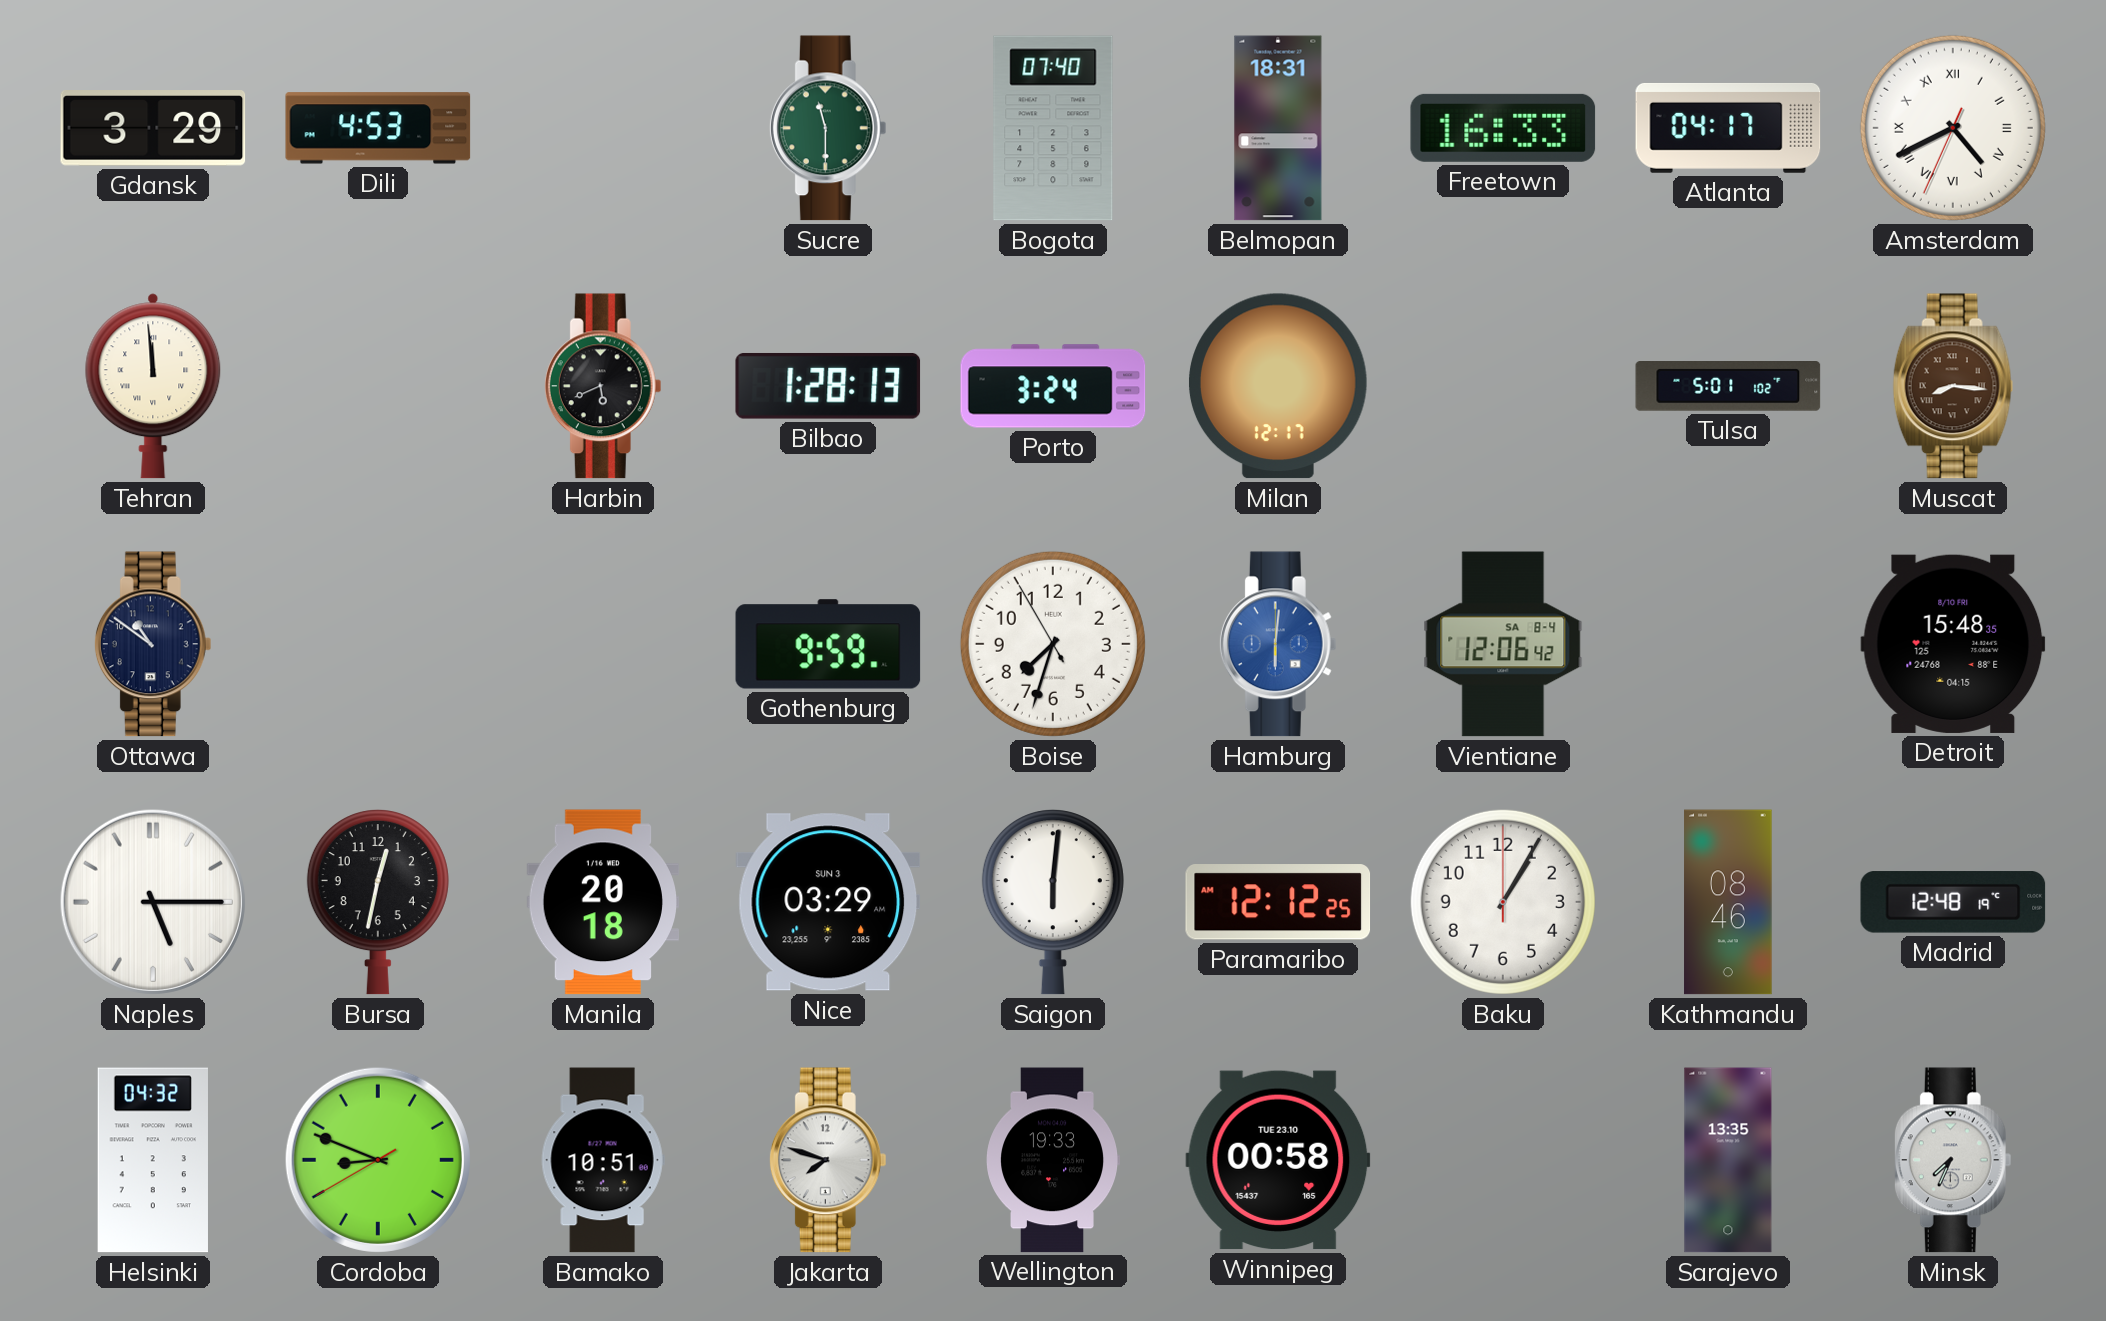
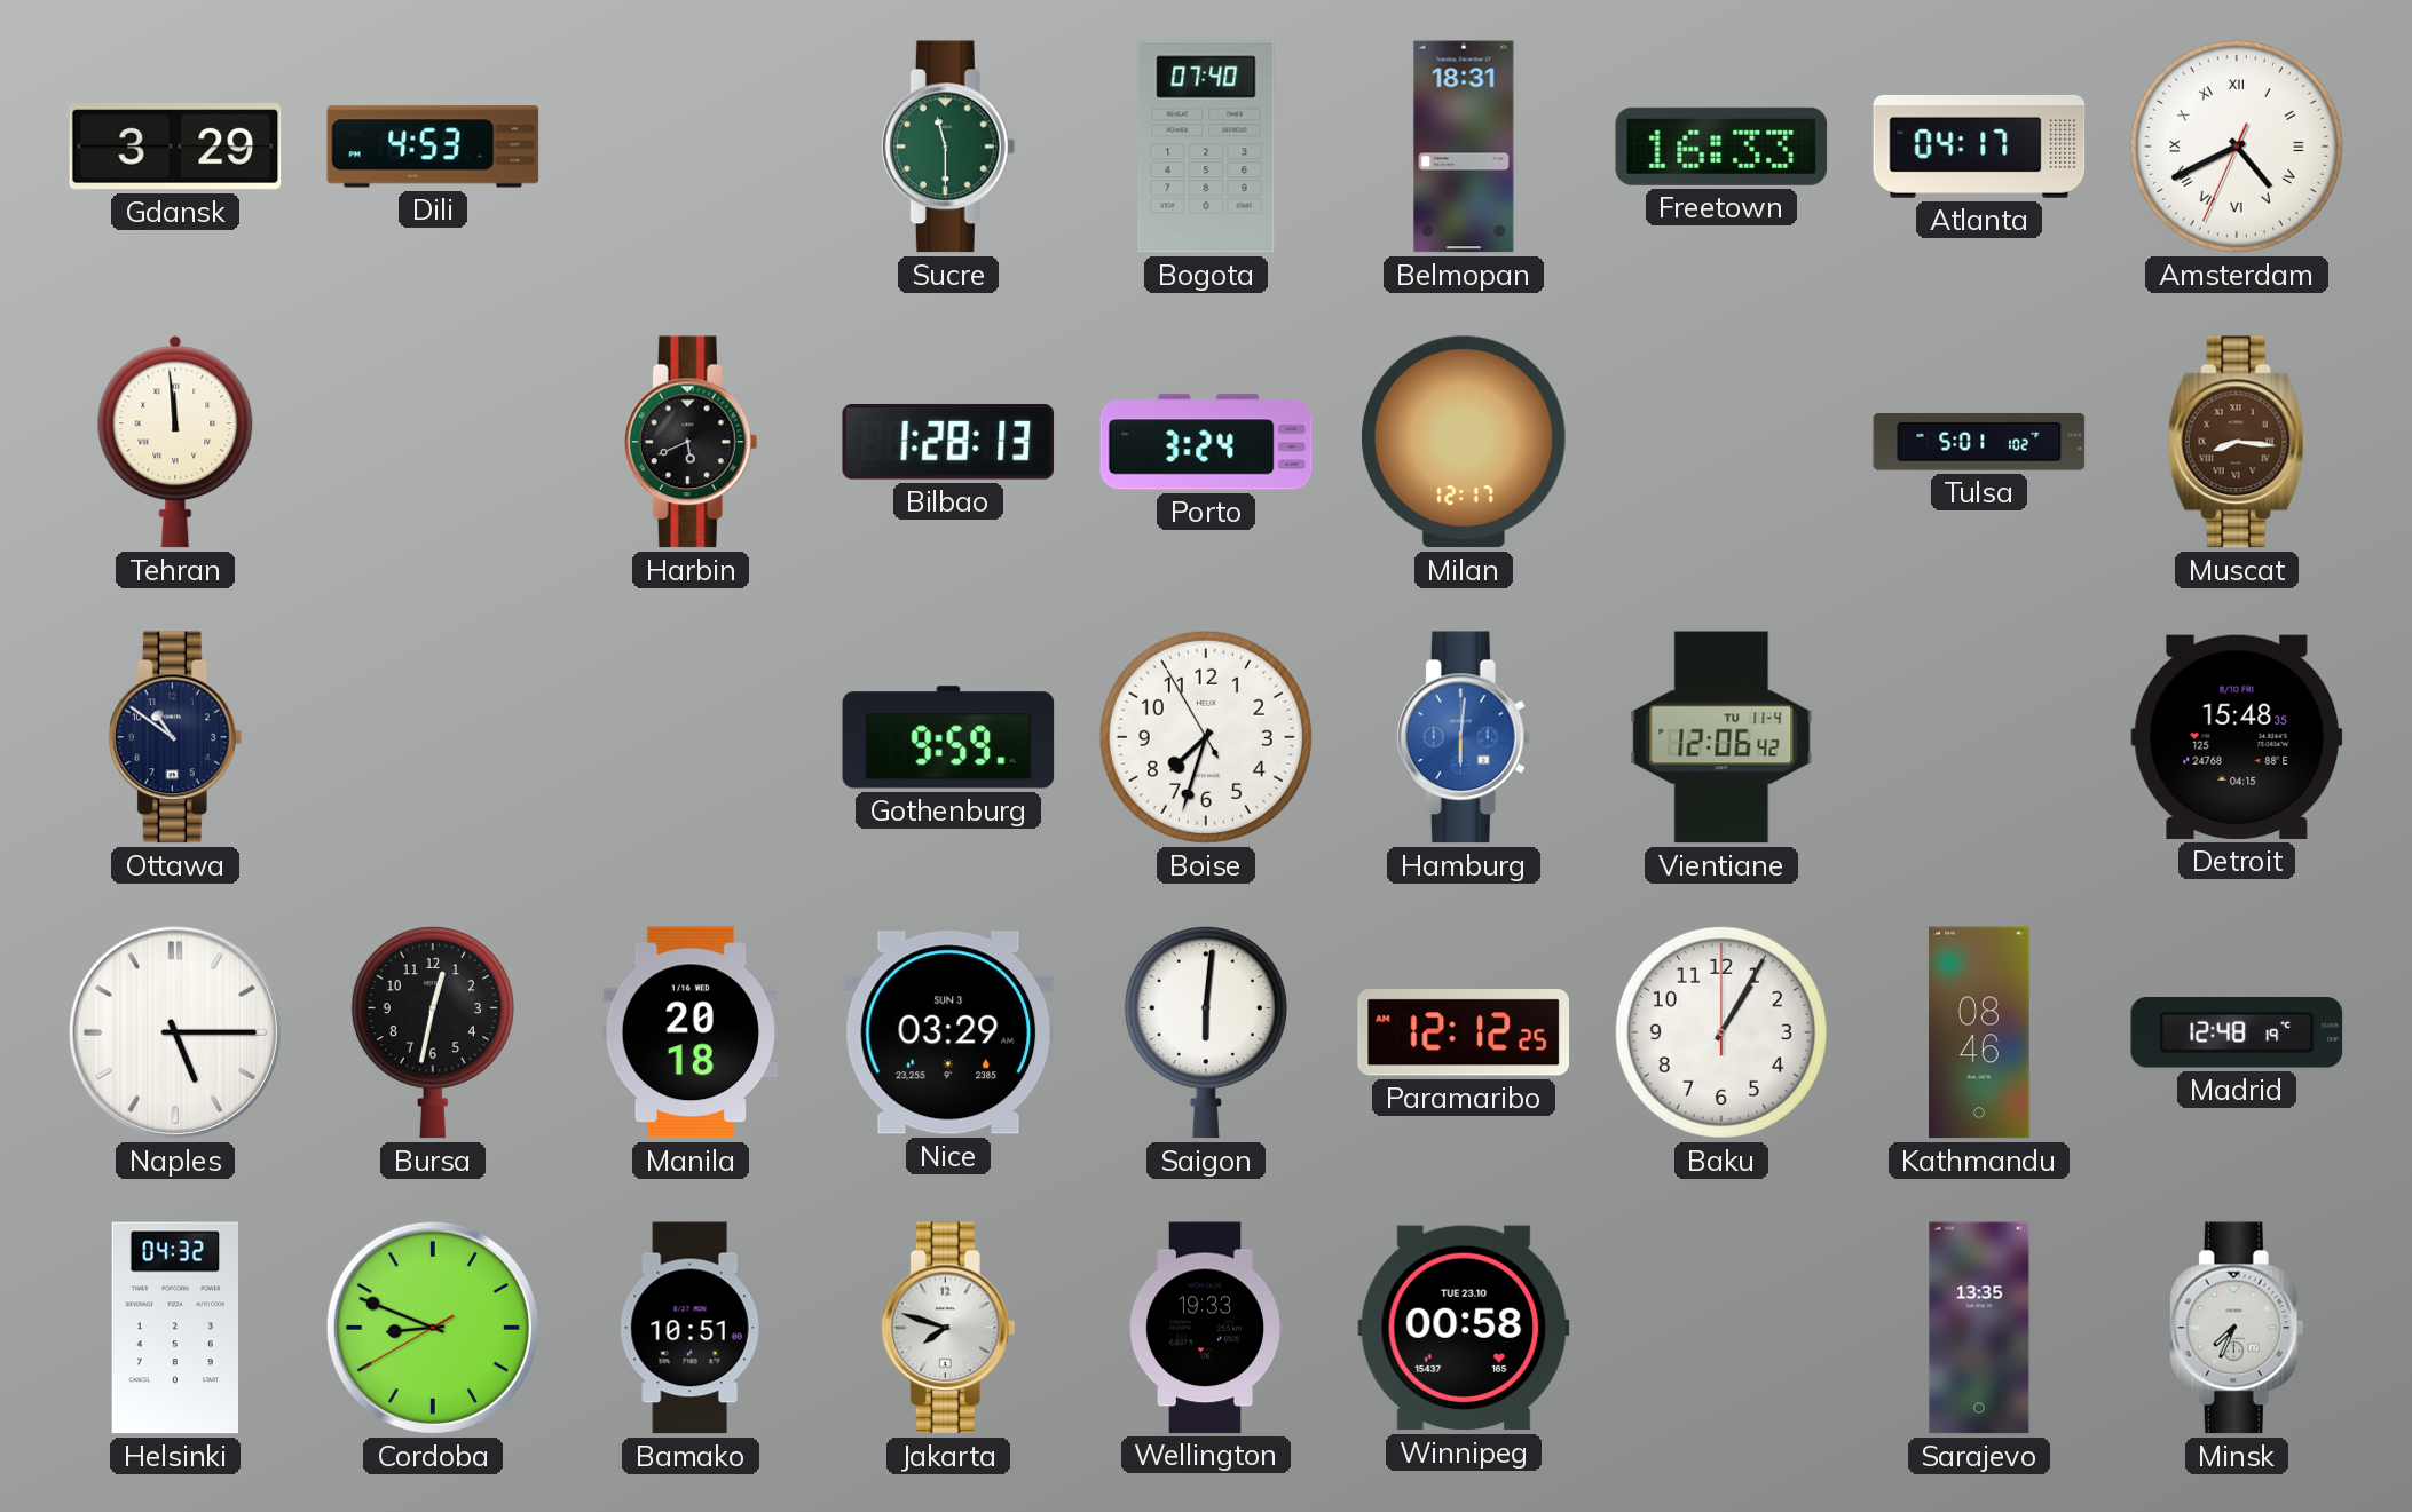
Vientiane date: SA 8-4 -> TU 11-4
